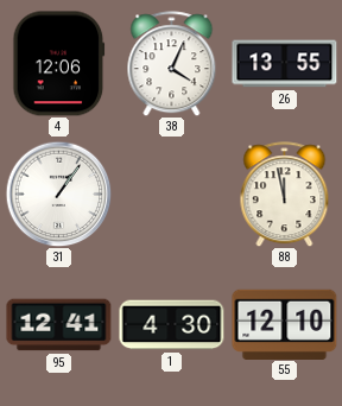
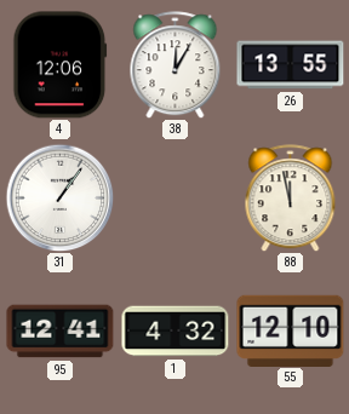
38: 4:04 -> 12:05
1: 4:30 -> 4:32
